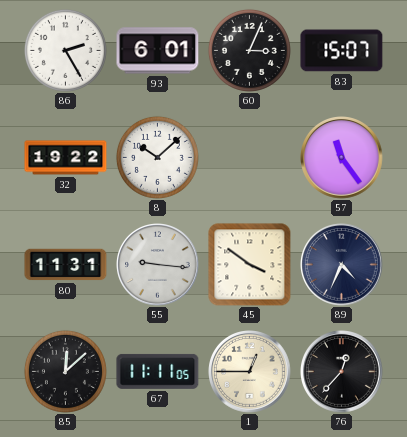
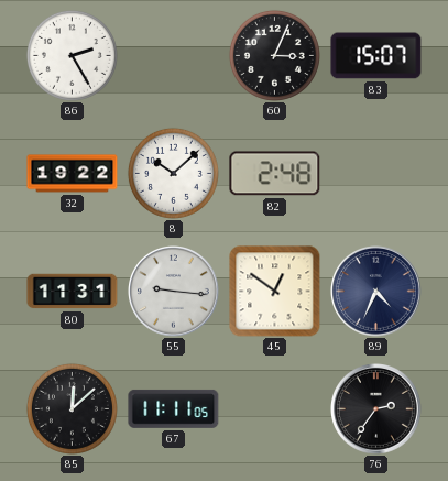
93: 6:01 -> none
82: none -> 2:48
57: 11:24 -> none
45: 3:51 -> 12:51
1: 12:45 -> none
76: 12:37 -> 2:36
